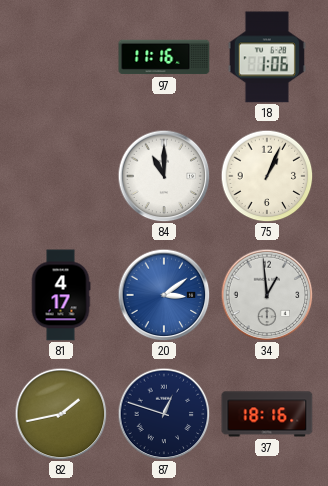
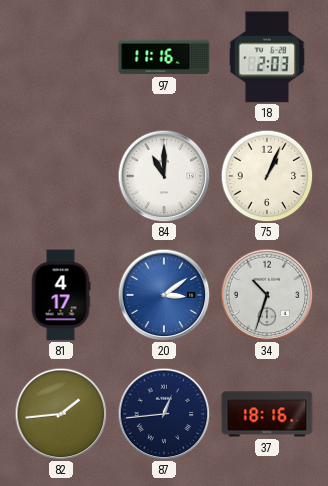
18: 1:06 -> 2:03
34: 12:59 -> 10:33
82: 1:43 -> 1:44
87: 12:48 -> 12:44
